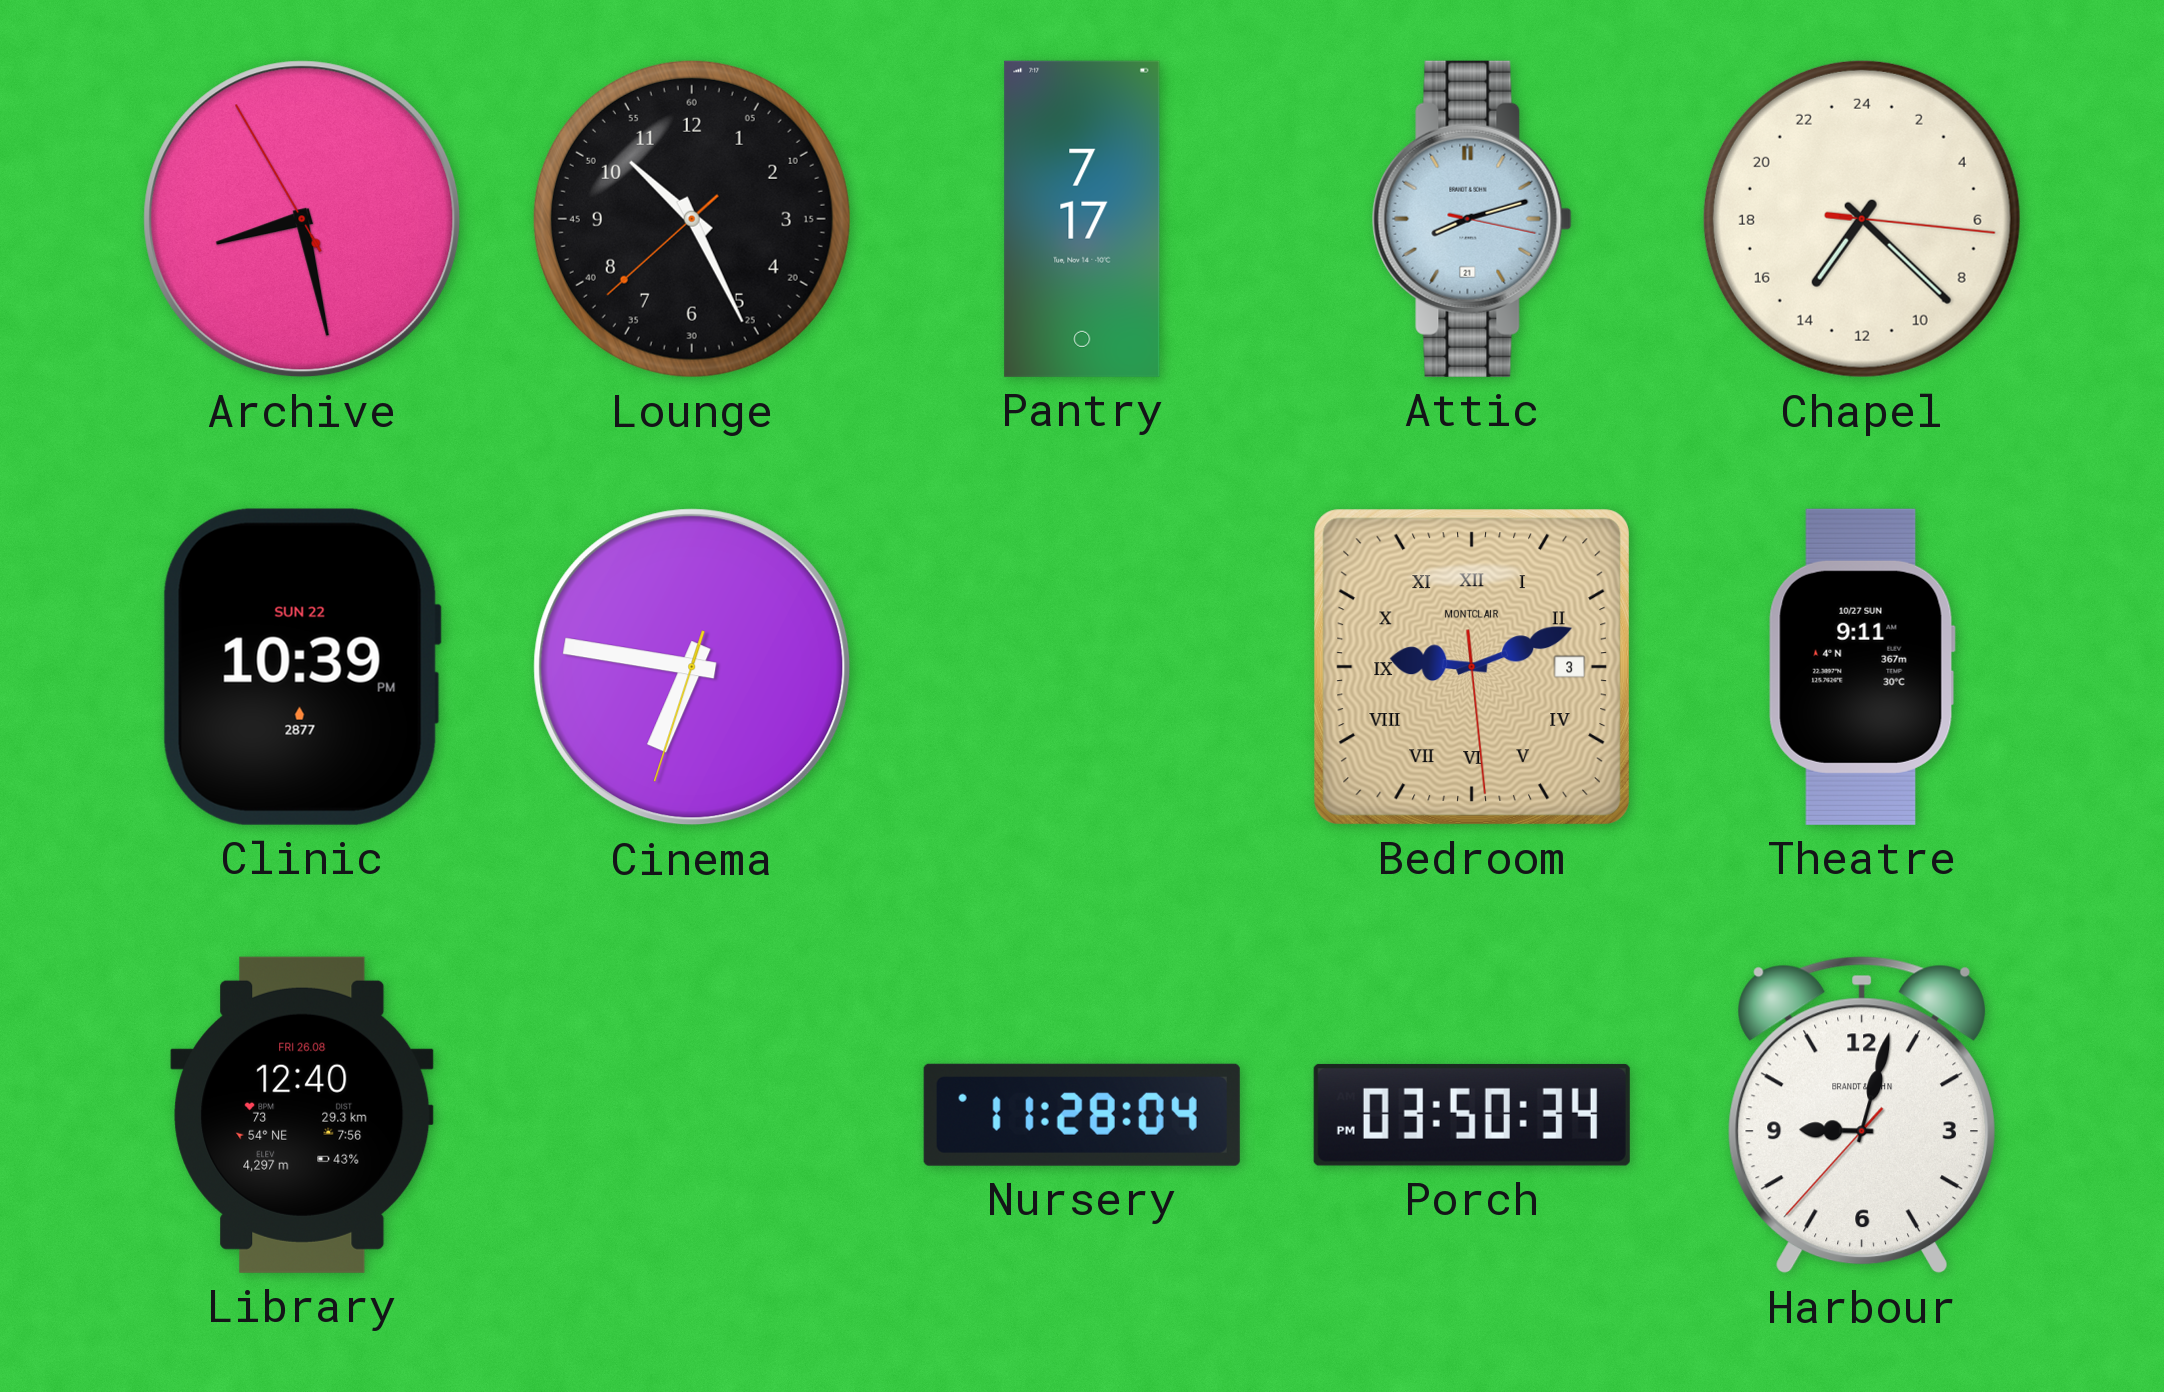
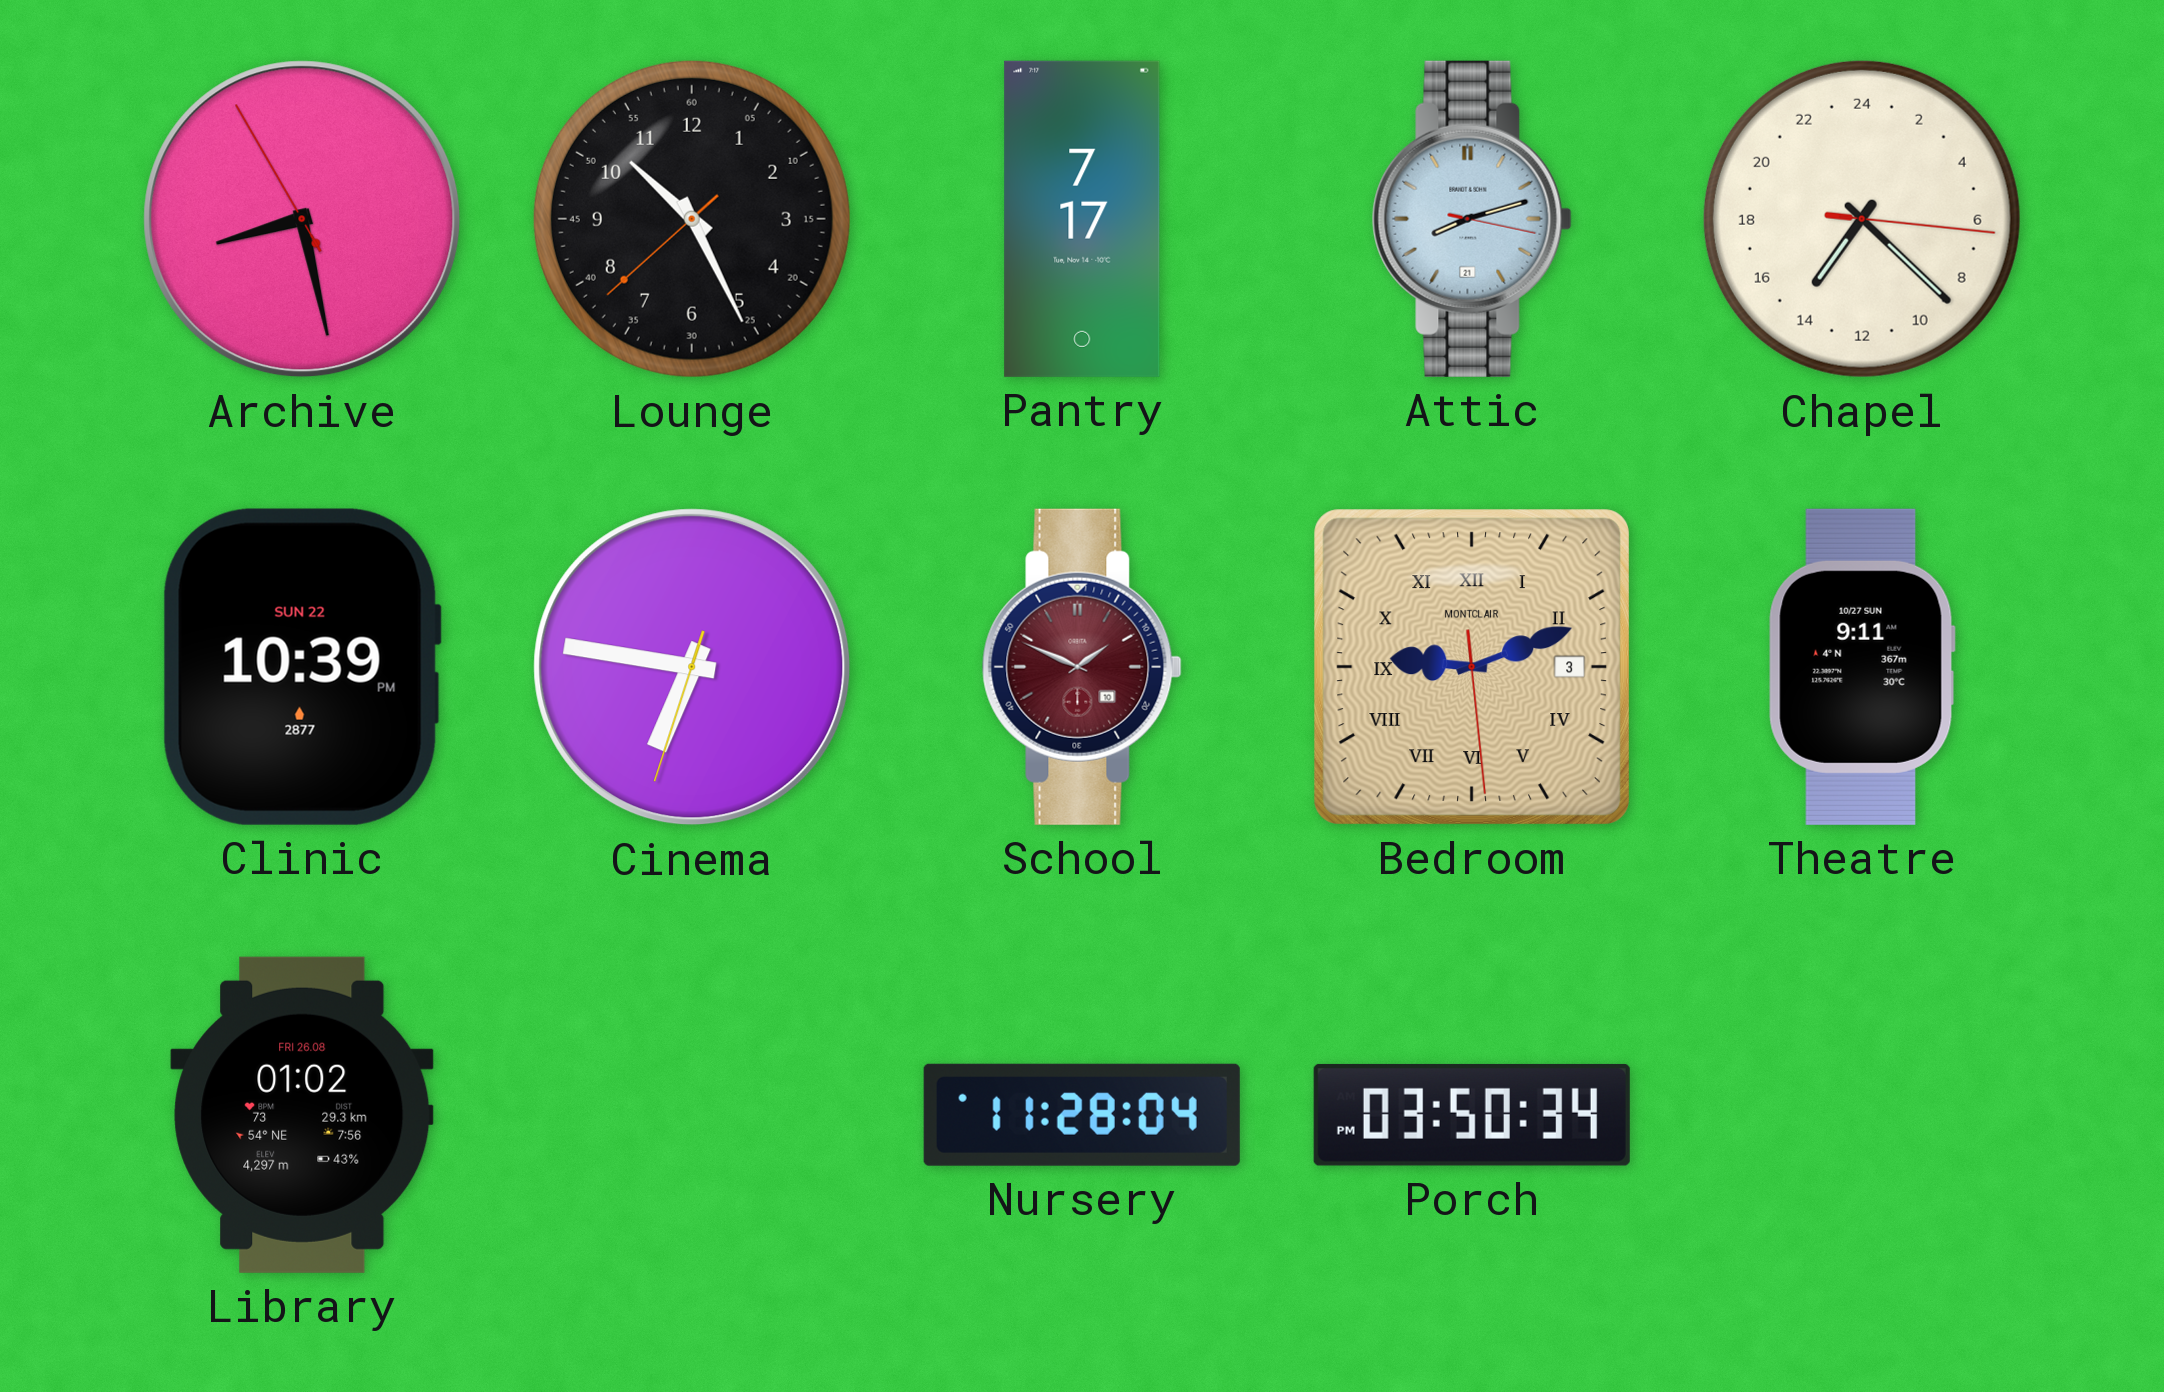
School: none -> 1:49
Library: 12:40 -> 01:02
Harbour: 9:02 -> none
